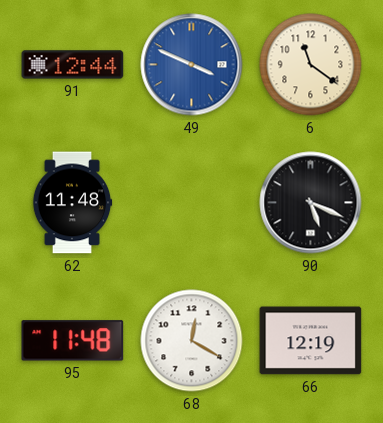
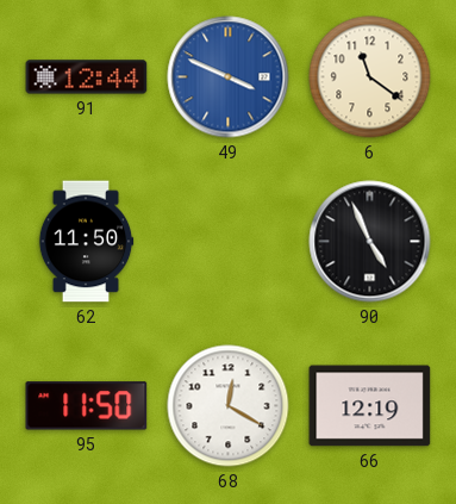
62: 11:48 -> 11:50
90: 5:19 -> 4:56
95: 11:48 -> 11:50
